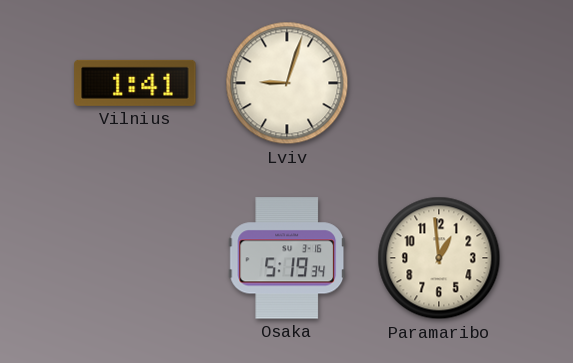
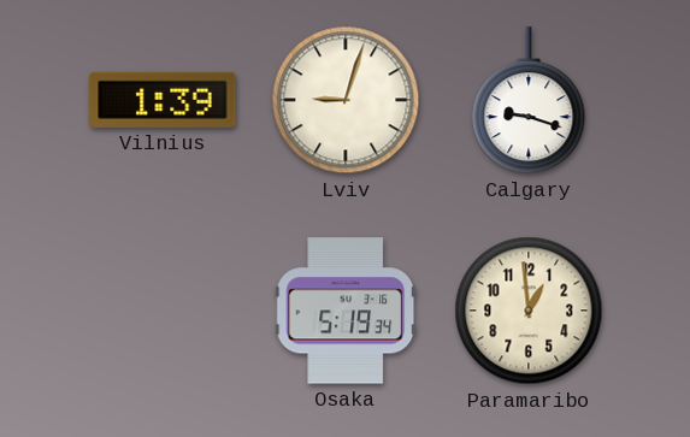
Vilnius: 1:41 -> 1:39
Calgary: none -> 9:18
